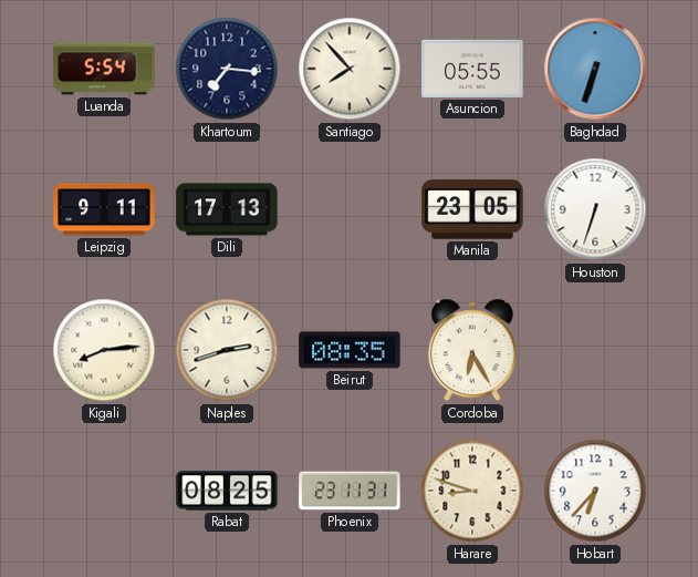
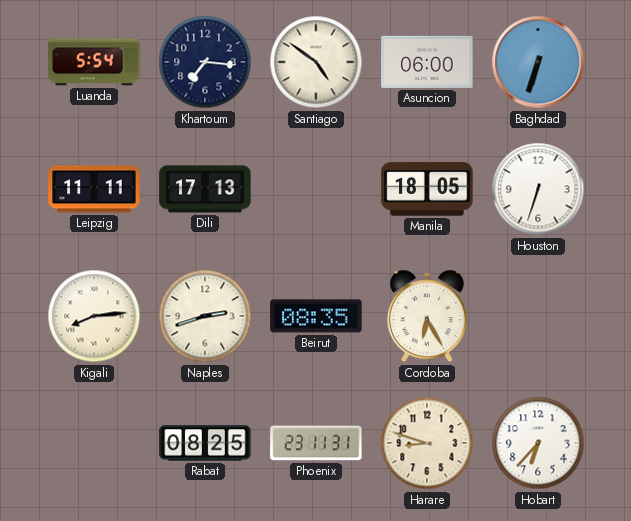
Santiago: 7:53 -> 4:51
Asuncion: 05:55 -> 06:00
Leipzig: 9:11 -> 11:11
Manila: 23:05 -> 18:05
